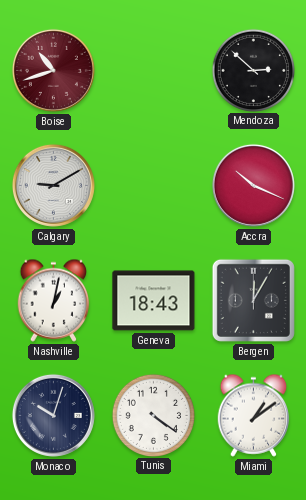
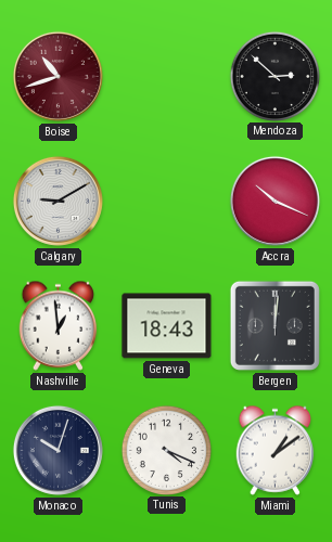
Nashville: 1:02 -> 12:59
Bergen: 12:05 -> 12:01
Tunis: 4:21 -> 4:19
